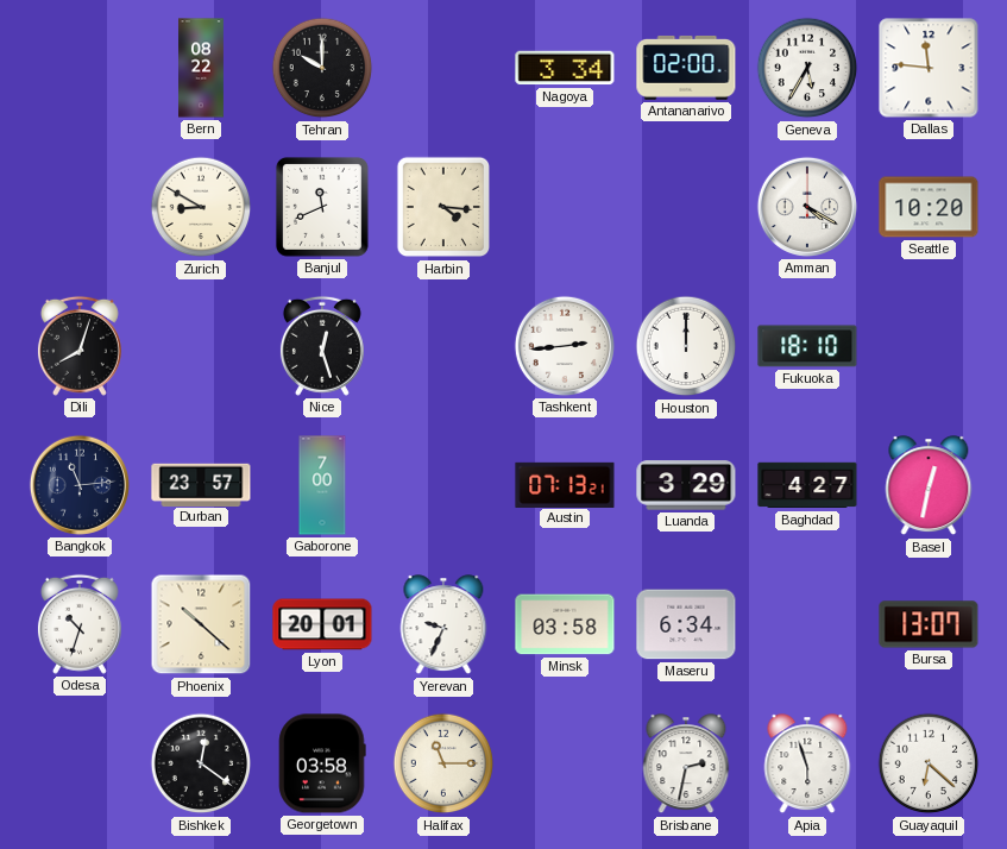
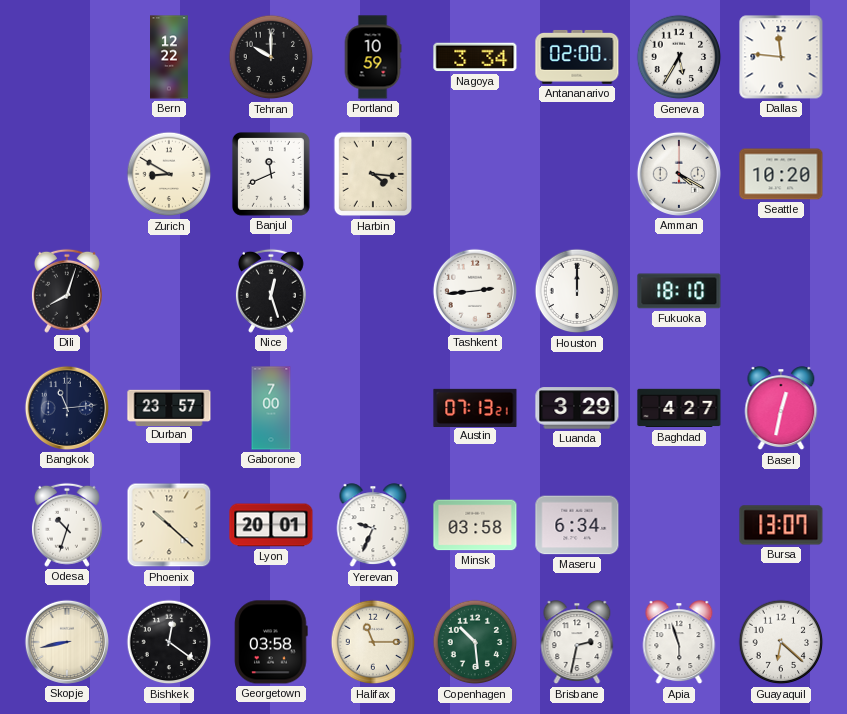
Bern: 08:22 -> 12:22
Portland: none -> 10:59
Skopje: none -> 8:43
Copenhagen: none -> 10:29
